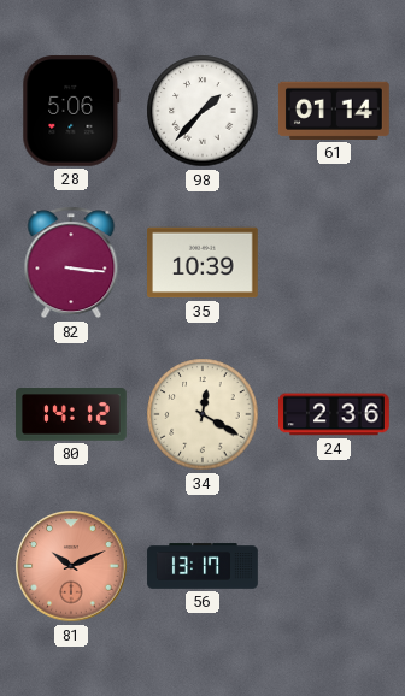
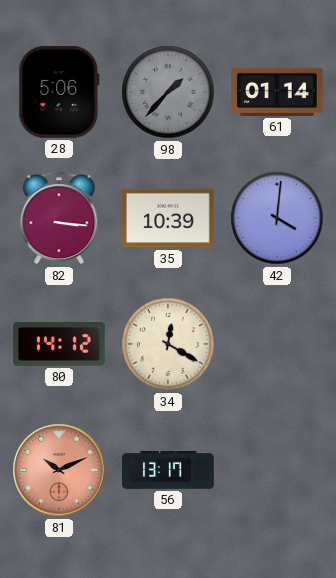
98 dial: white -> grey
42: none -> 4:01
24: 2:36 -> none
